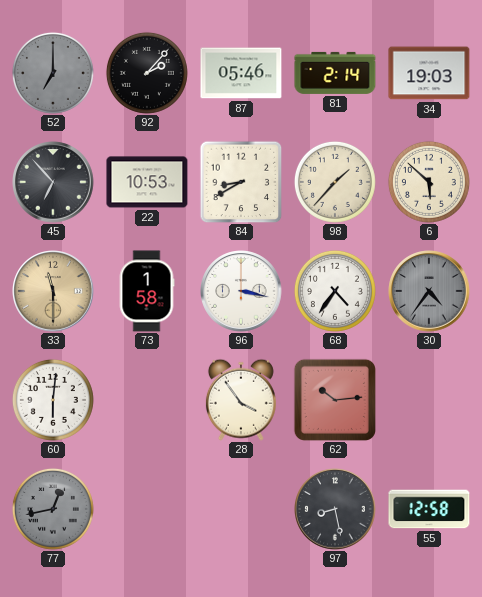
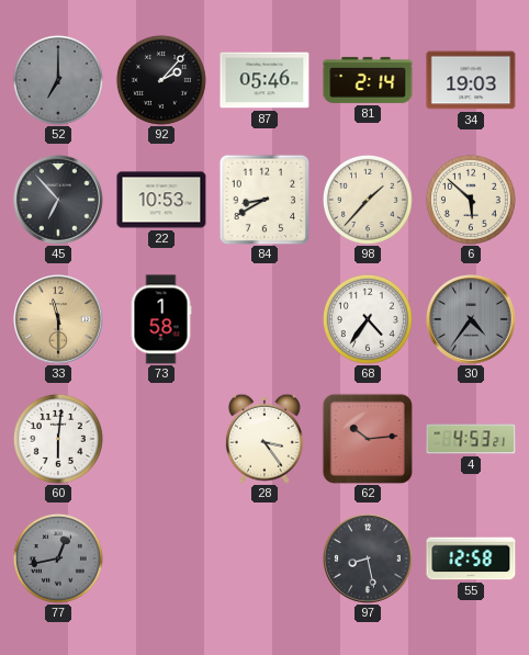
96: 3:17 -> none
28: 3:54 -> 3:24
4: none -> 4:53
